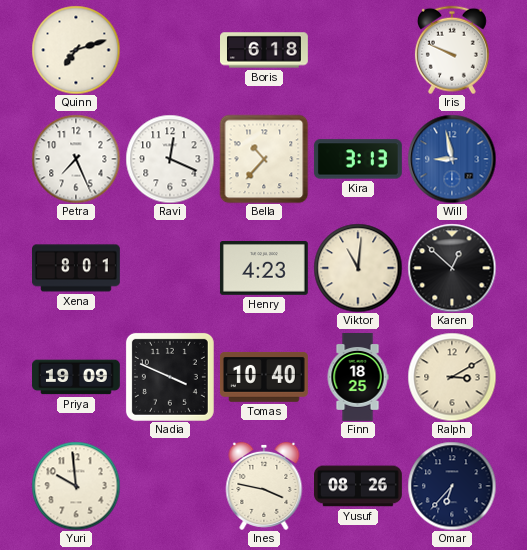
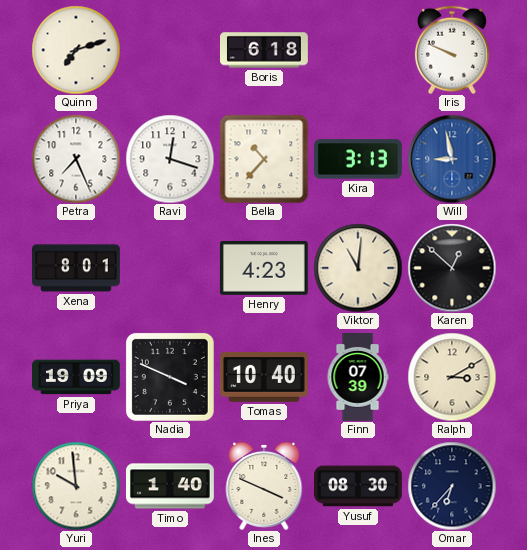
Ravi: 12:19 -> 12:18
Finn: 18:25 -> 07:39
Timo: none -> 1:40
Ines: 3:47 -> 3:49
Yusuf: 08:26 -> 08:30
